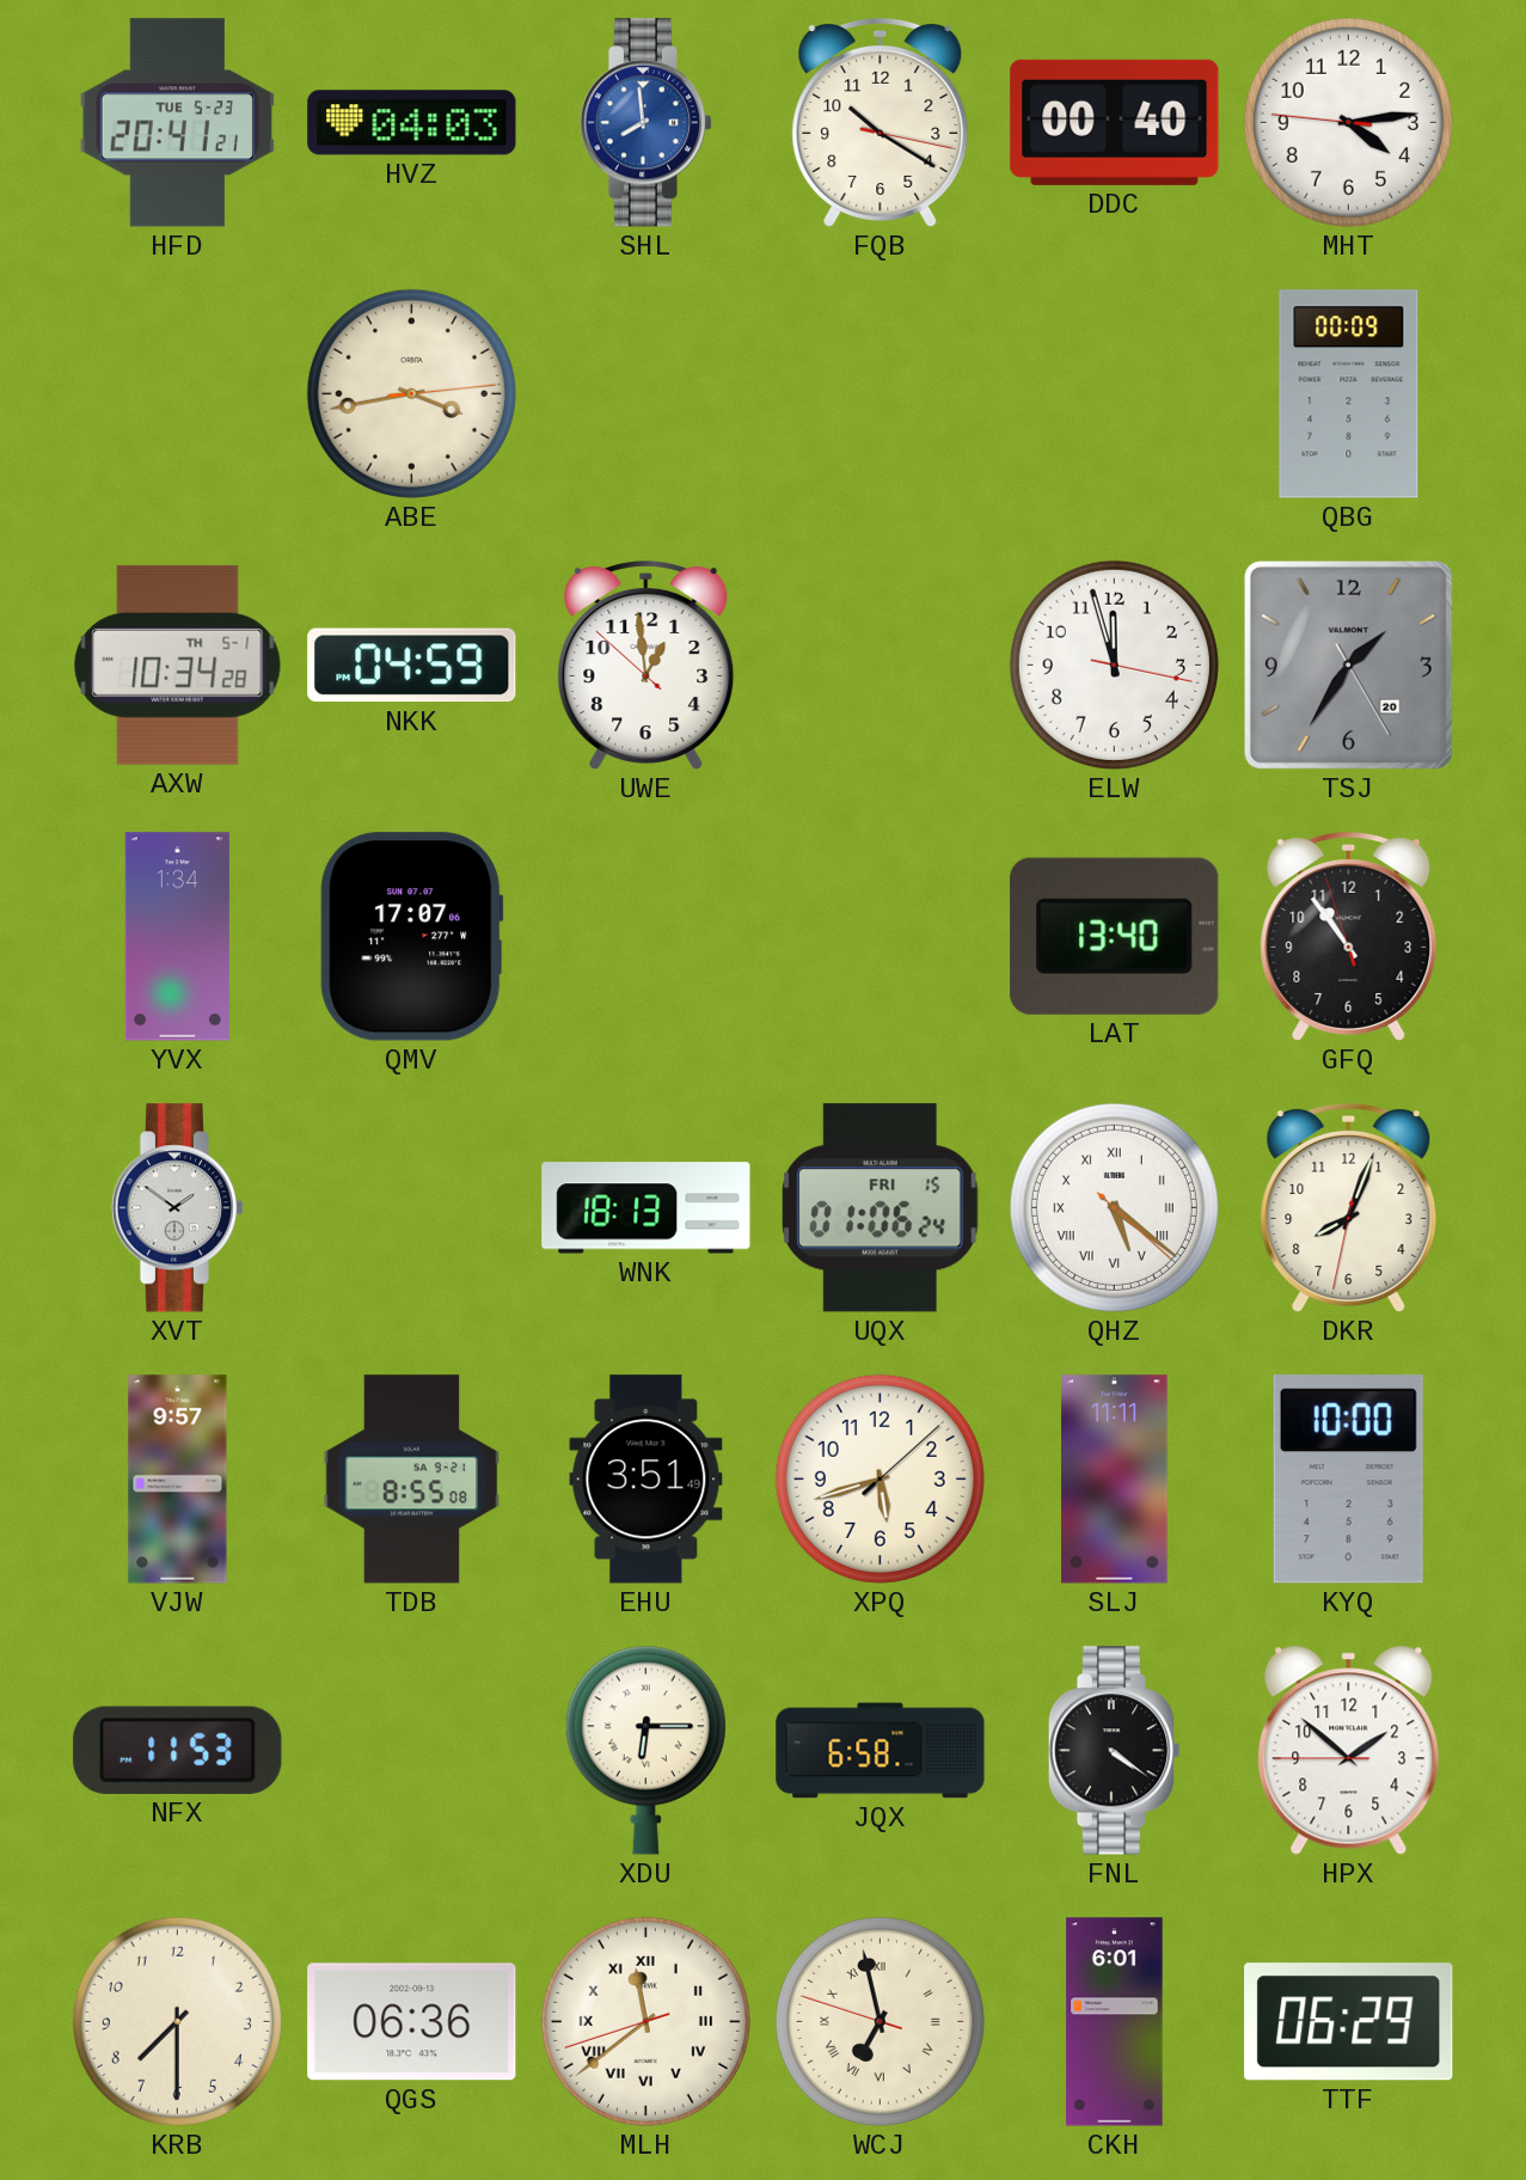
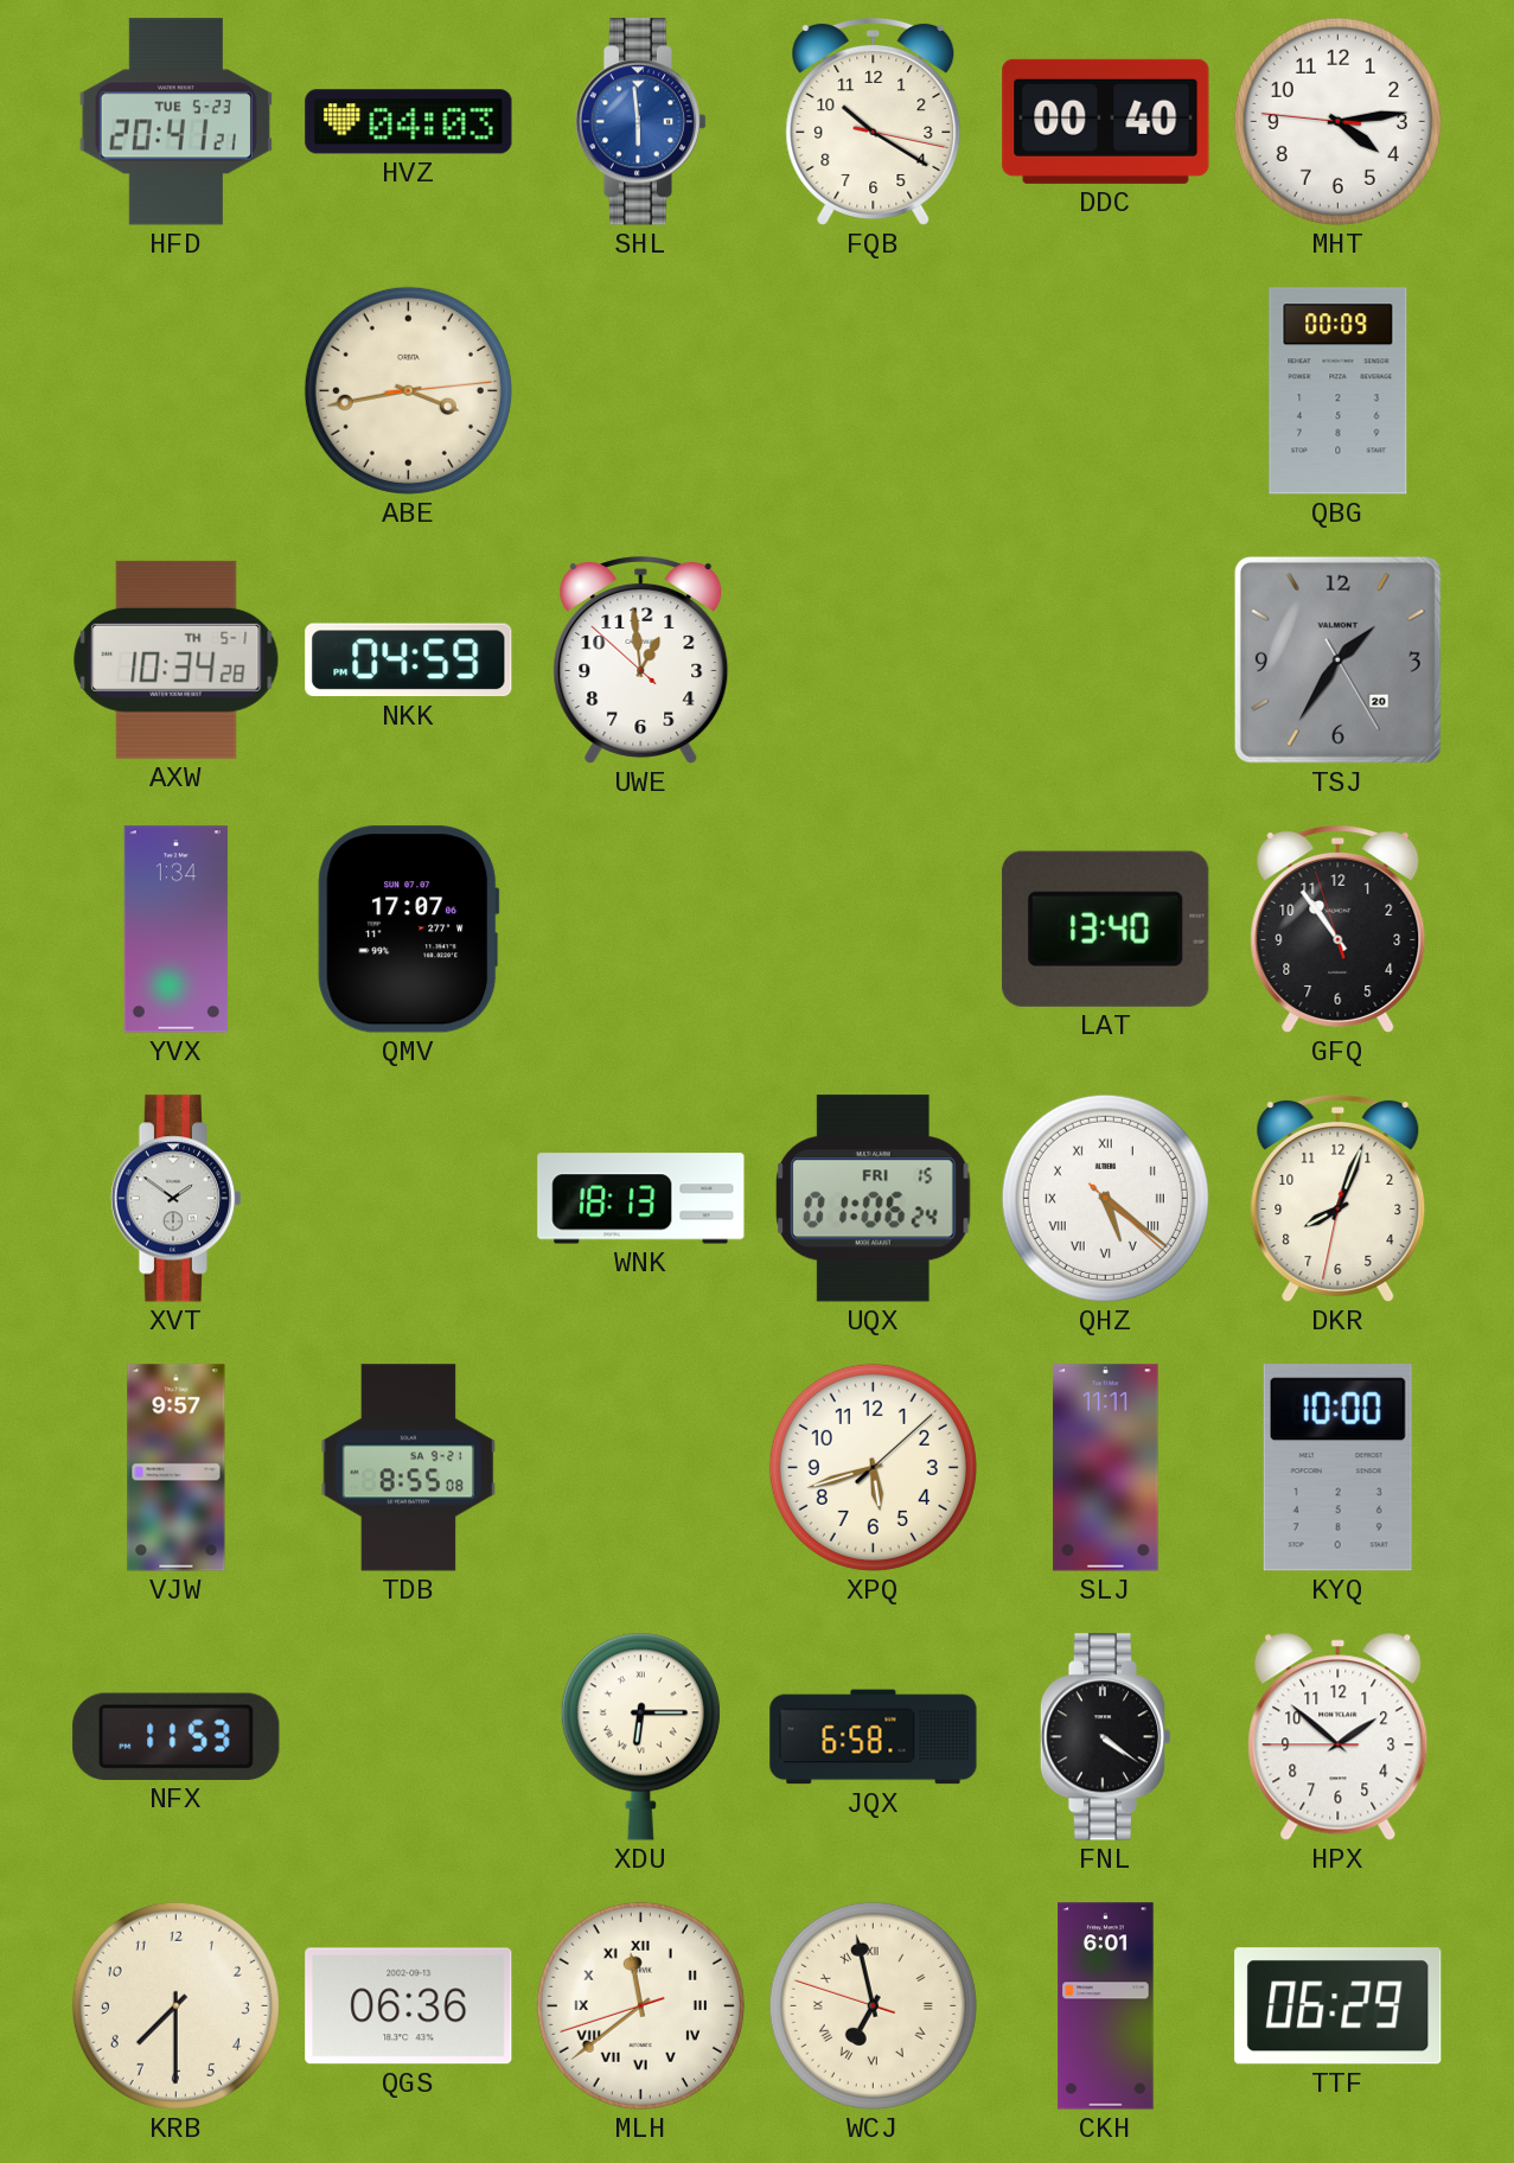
SHL: 7:59 -> 5:59
ELW: 11:57 -> none
EHU: 3:51 -> none
